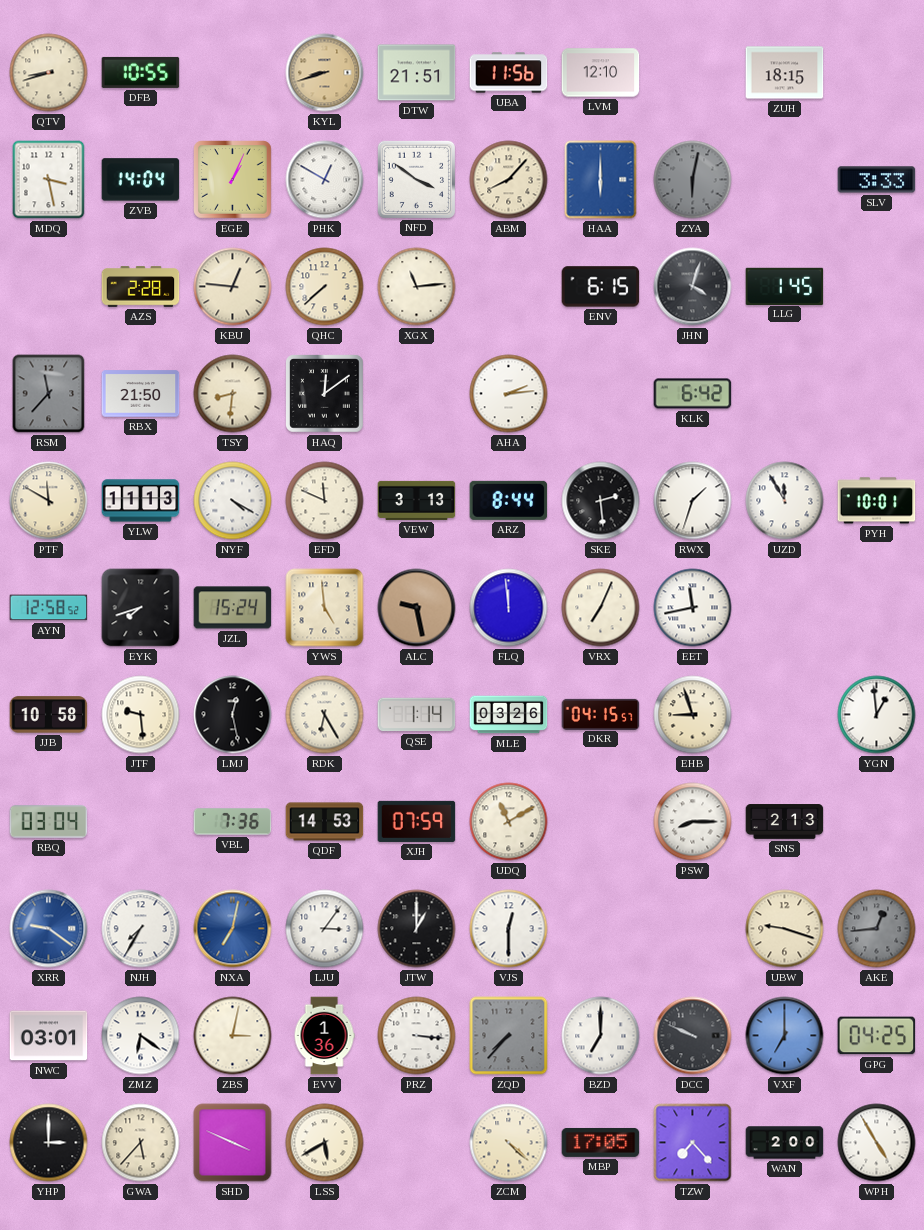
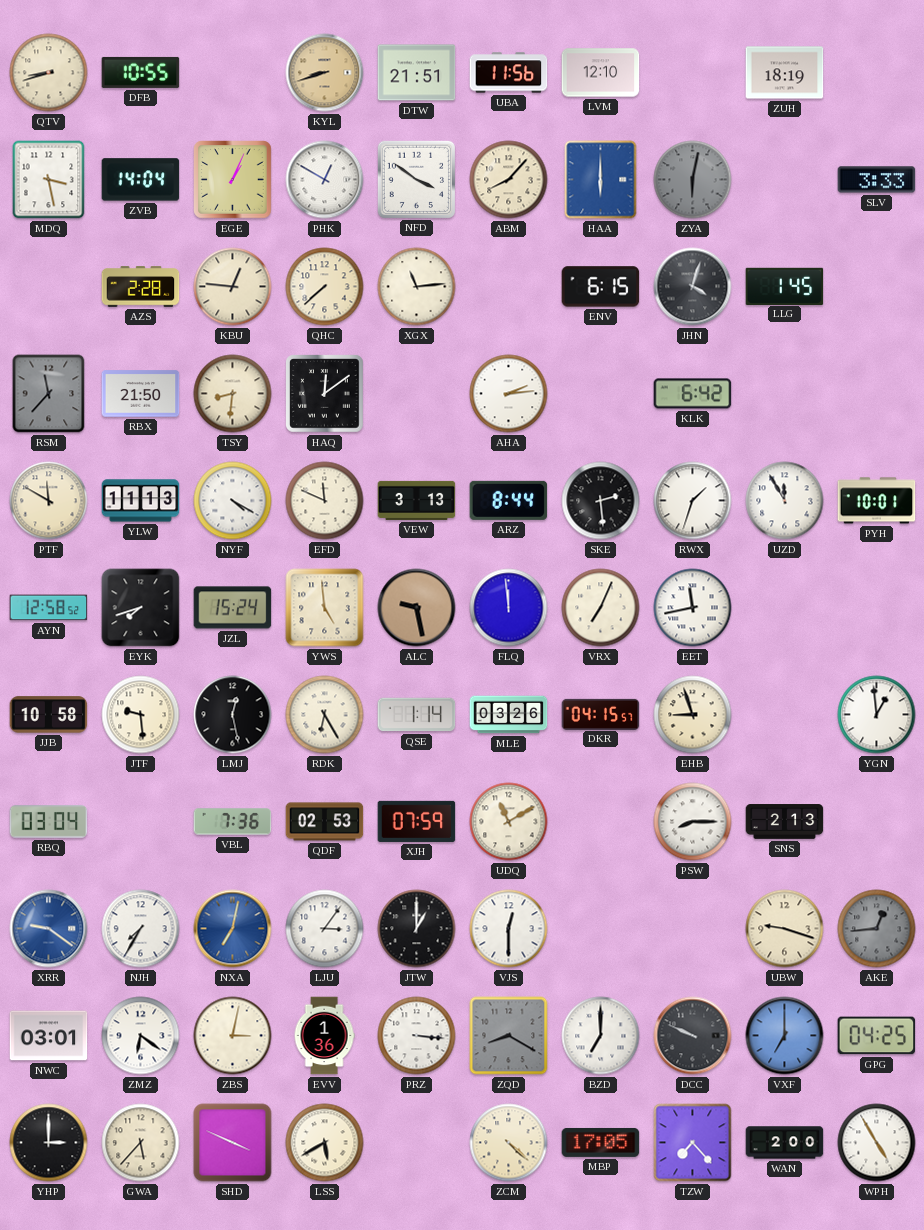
ZUH: 18:15 -> 18:19
QDF: 14:53 -> 02:53
ZQD: 7:37 -> 8:20
